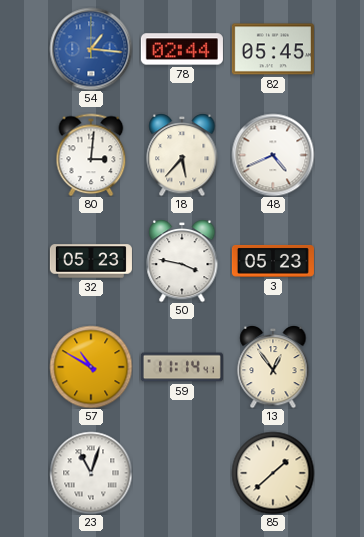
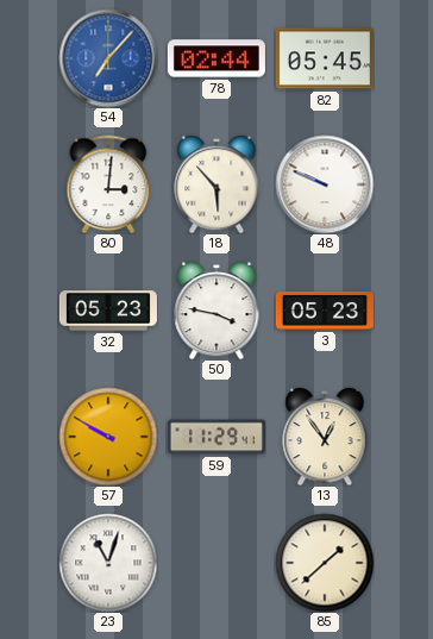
54: 1:16 -> 7:07
18: 5:37 -> 5:53
48: 4:41 -> 9:49
57: 10:50 -> 9:50
59: 11:14 -> 11:29
